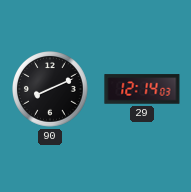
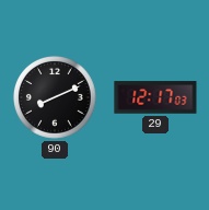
29: 12:14 -> 12:17
